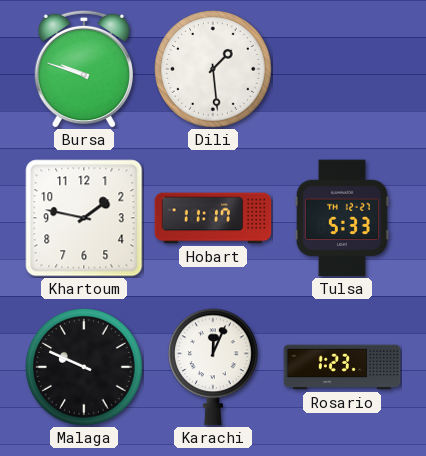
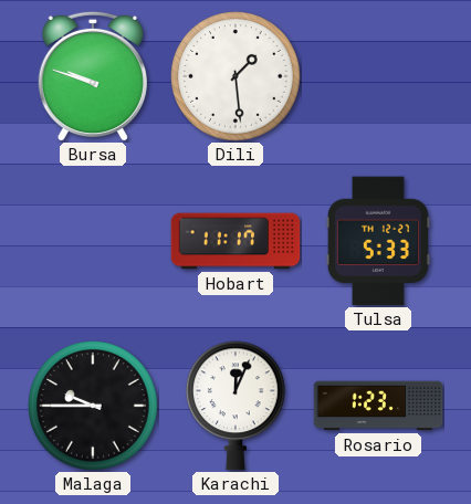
Khartoum: 1:47 -> none
Malaga: 9:49 -> 9:45
